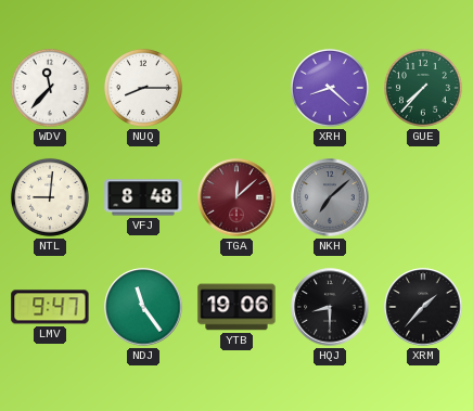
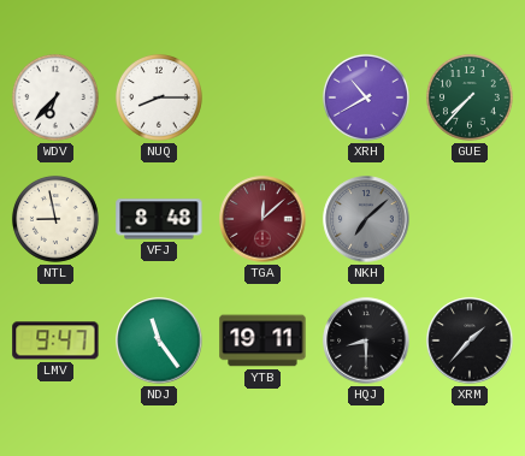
WDV: 11:37 -> 6:37
XRH: 8:22 -> 10:40
NTL: 9:01 -> 8:58
YTB: 19:06 -> 19:11
